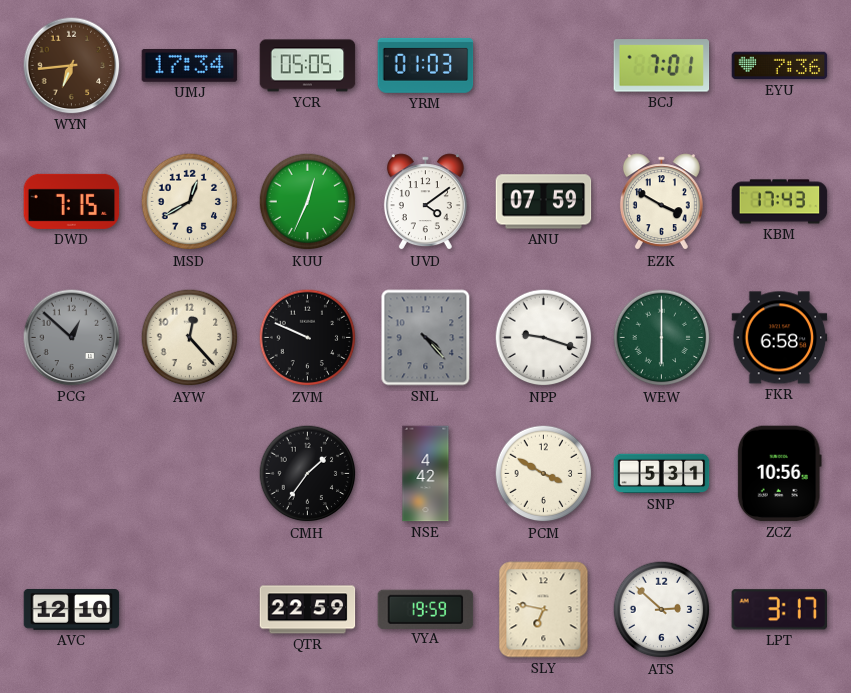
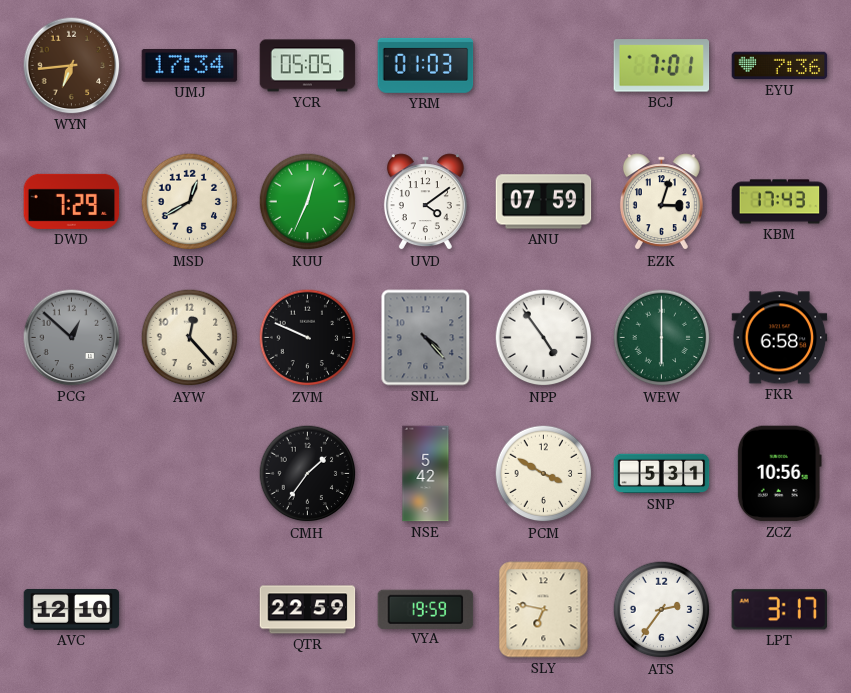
DWD: 7:15 -> 7:29
EZK: 3:50 -> 3:03
NPP: 9:18 -> 4:54
NSE: 4:42 -> 5:42
ATS: 2:52 -> 2:36
